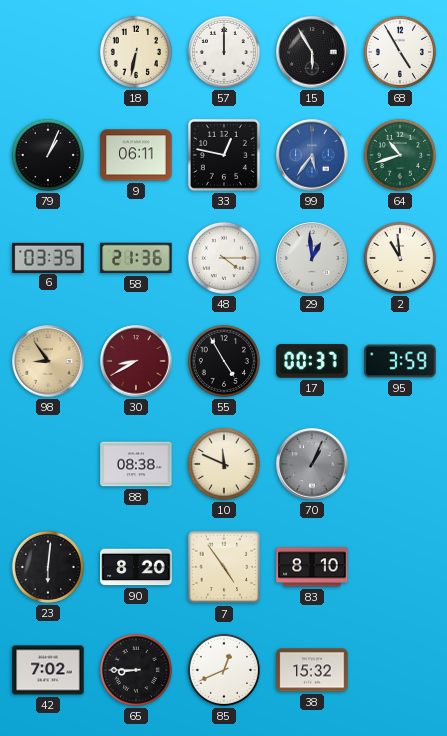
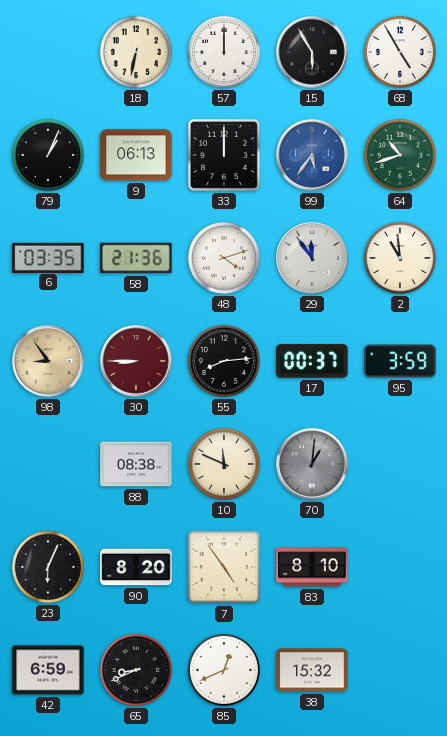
9: 06:11 -> 06:13
33: 12:47 -> 12:00
48: 4:15 -> 4:12
29: 12:59 -> 11:54
30: 8:40 -> 8:45
55: 4:55 -> 8:14
70: 1:04 -> 1:01
23: 6:01 -> 6:04
42: 7:02 -> 6:59
65: 8:45 -> 8:41
